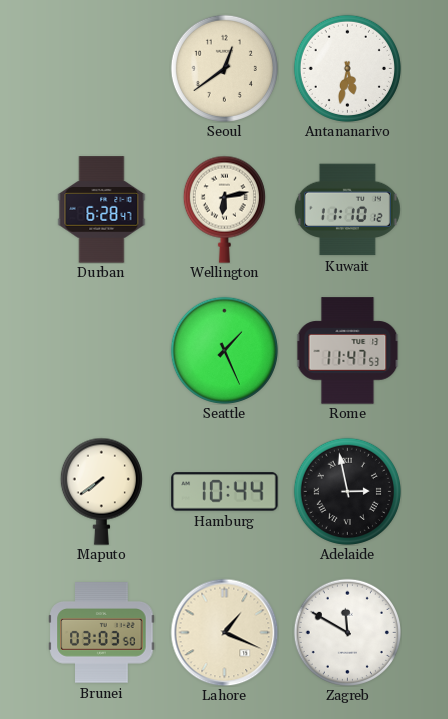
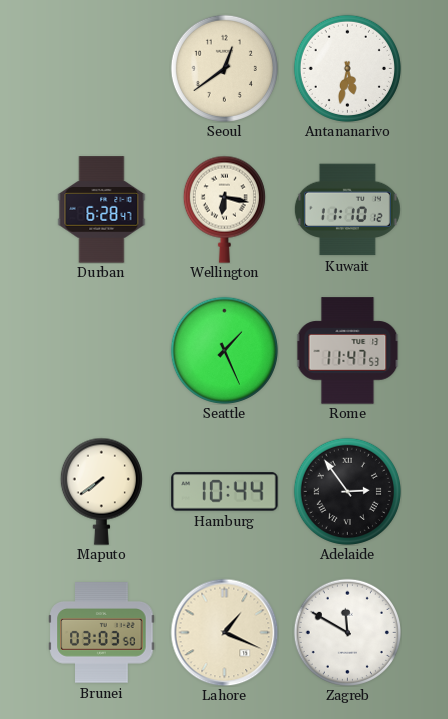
Wellington: 6:13 -> 6:17
Adelaide: 2:58 -> 2:54
